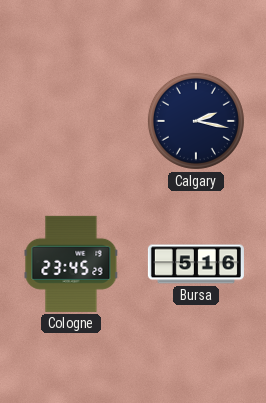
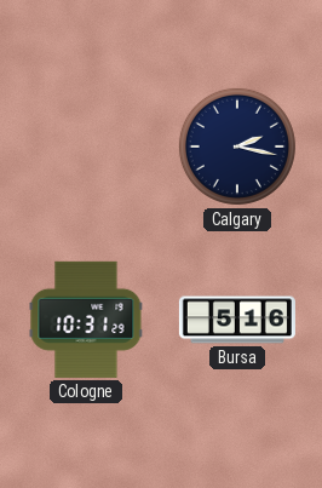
Cologne: 23:45 -> 10:31
